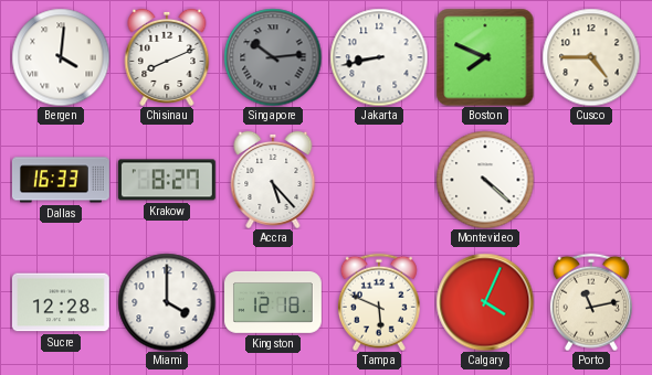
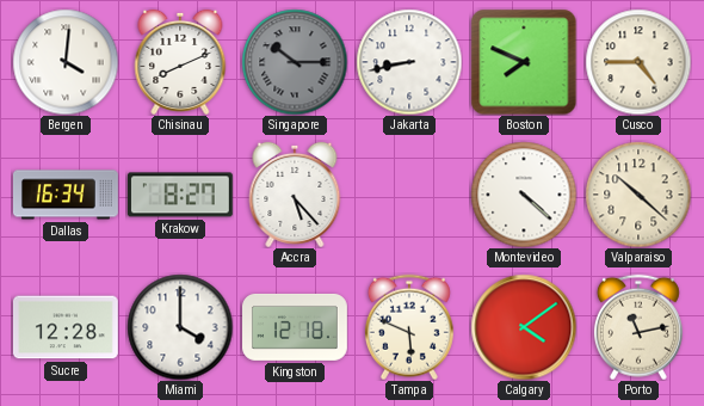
Singapore: 10:14 -> 10:15
Dallas: 16:33 -> 16:34
Valparaiso: none -> 10:22
Calgary: 4:04 -> 4:09
